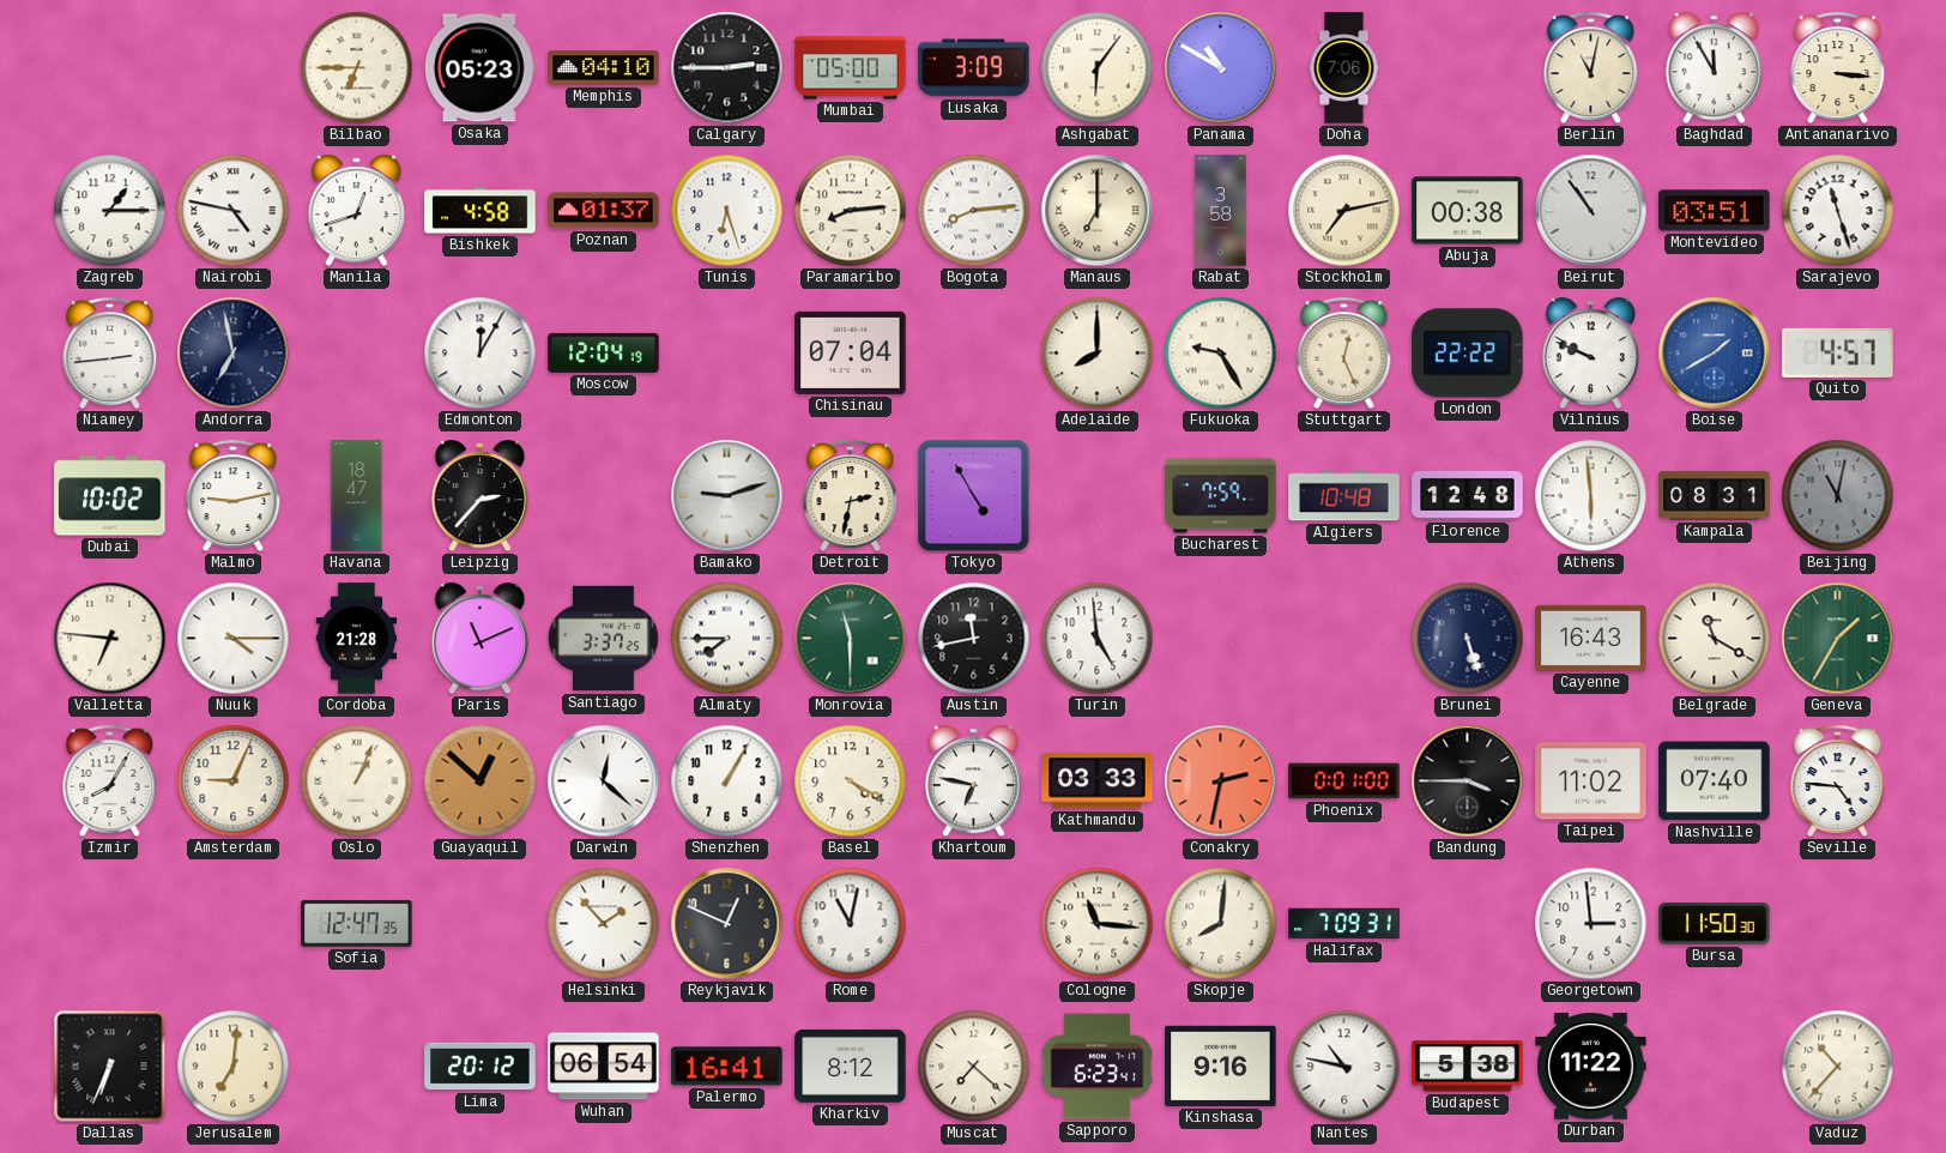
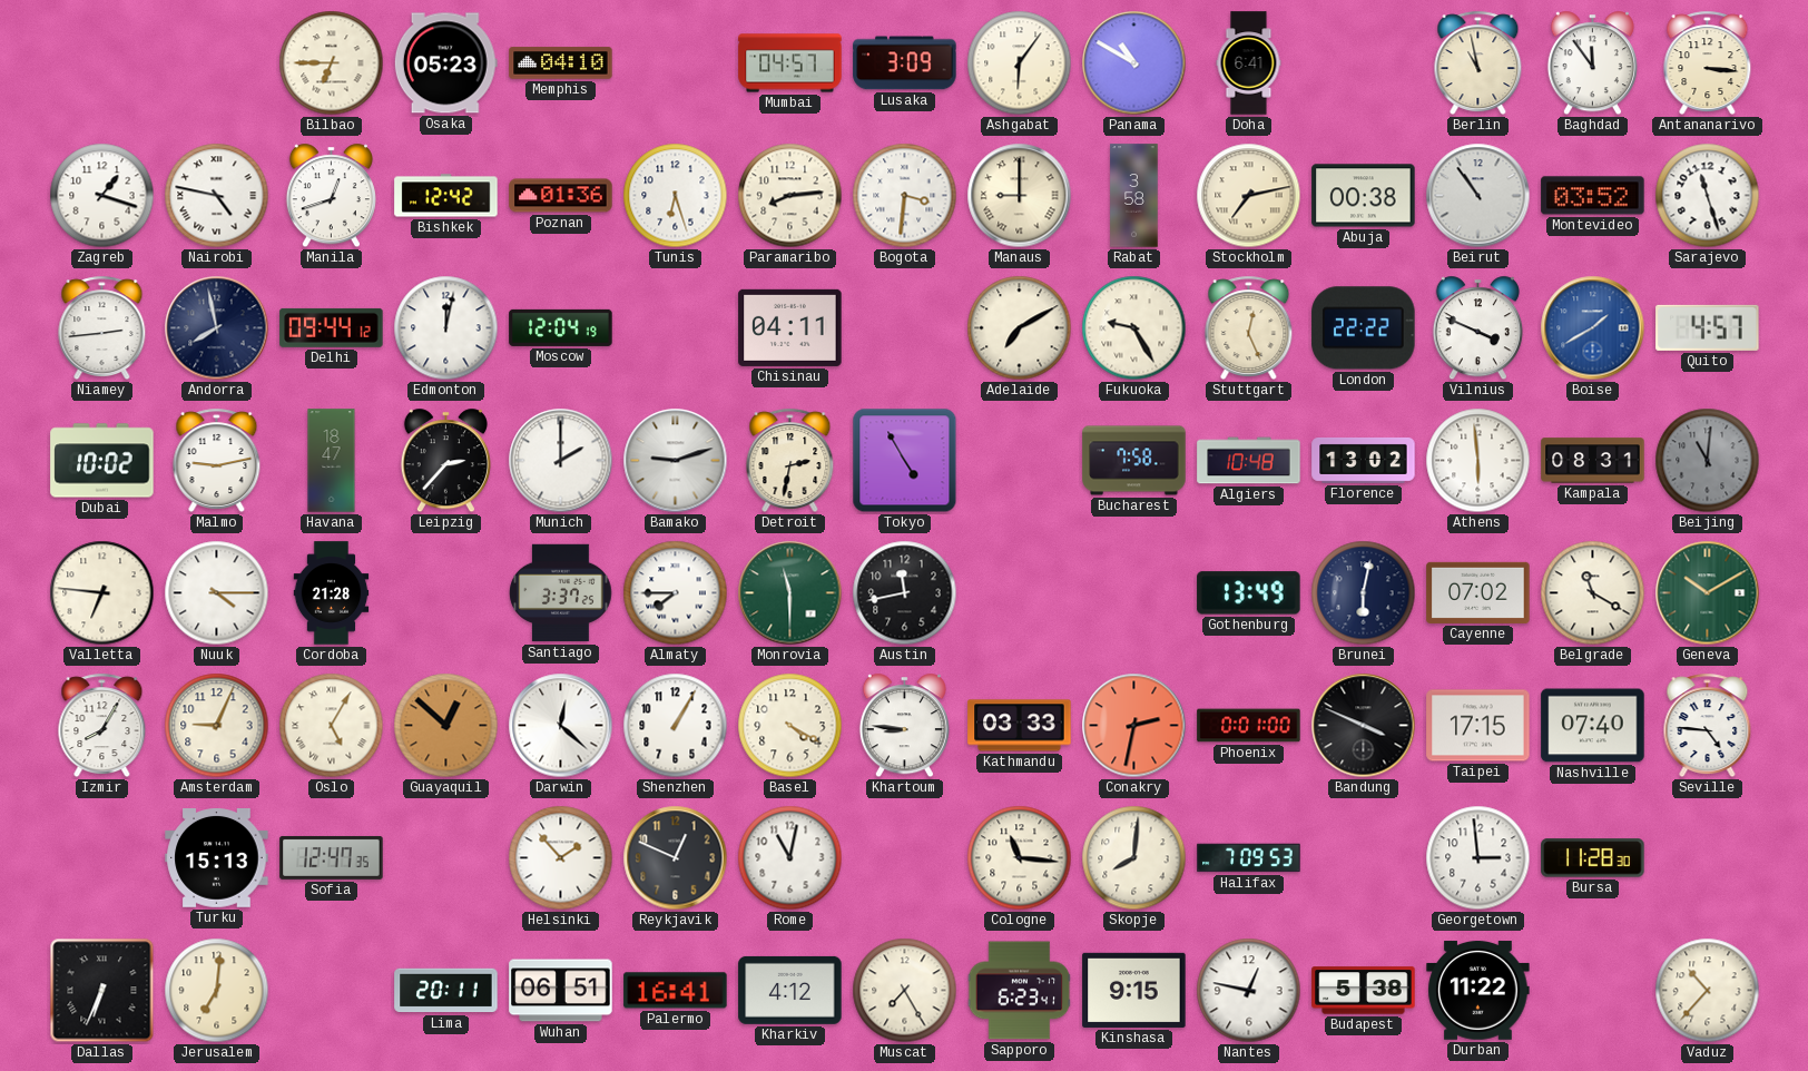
Calgary: 2:45 -> none
Mumbai: 05:00 -> 04:57
Doha: 7:06 -> 6:41
Berlin: 11:02 -> 10:58
Baghdad: 11:55 -> 11:54
Zagreb: 1:15 -> 1:18
Bishkek: 4:58 -> 12:42
Poznan: 01:37 -> 01:36
Bogota: 8:14 -> 3:31
Manaus: 7:00 -> 9:00
Montevideo: 03:51 -> 03:52
Andorra: 6:58 -> 7:58
Delhi: none -> 09:44
Edmonton: 12:05 -> 12:02
Chisinau: 07:04 -> 04:11
Adelaide: 8:00 -> 7:10
Vilnius: 9:49 -> 3:49
Munich: none -> 2:00
Bucharest: 7:59 -> 7:58
Florence: 12:48 -> 13:02
Beijing: 11:02 -> 11:01
Paris: 11:11 -> none
Turin: 4:59 -> none
Gothenburg: none -> 13:49
Brunei: 5:27 -> 6:02
Cayenne: 16:43 -> 07:02
Geneva: 1:35 -> 10:10
Oslo: 1:04 -> 5:05
Khartoum: 6:47 -> 8:46
Bandung: 3:45 -> 3:49
Taipei: 11:02 -> 17:15
Turku: none -> 15:13
Halifax: 7:09:31 -> 7:09:53
Bursa: 11:50 -> 11:28
Lima: 20:12 -> 20:11
Wuhan: 06:54 -> 06:51
Kharkiv: 8:12 -> 4:12
Muscat: 7:22 -> 7:25
Kinshasa: 9:16 -> 9:15
Nantes: 10:47 -> 12:47
